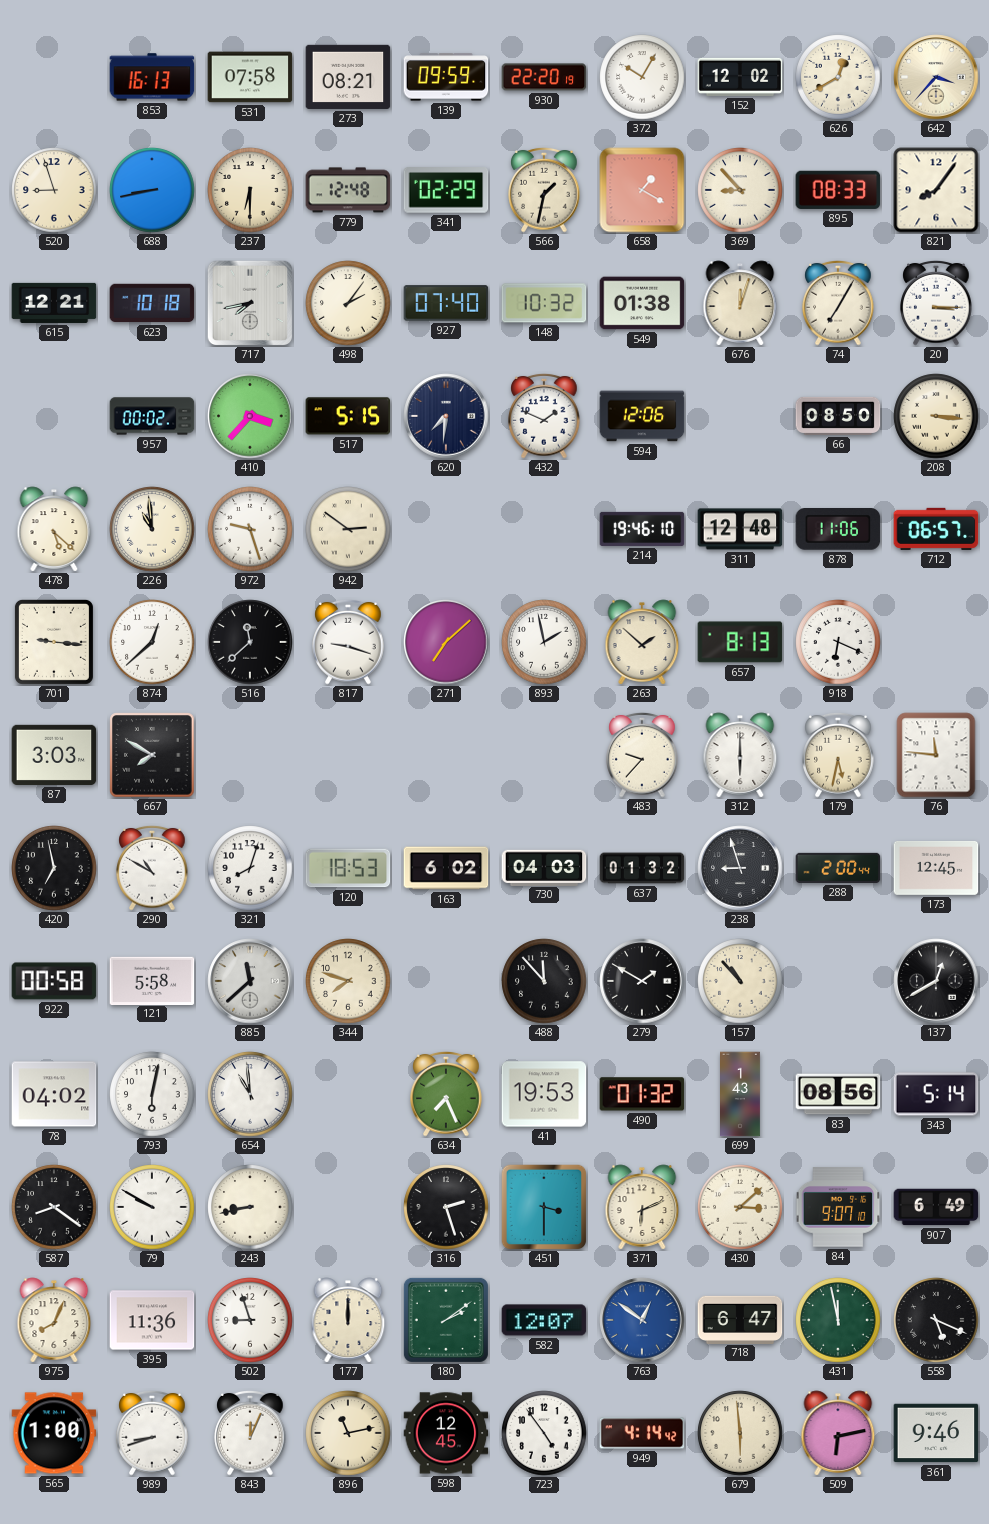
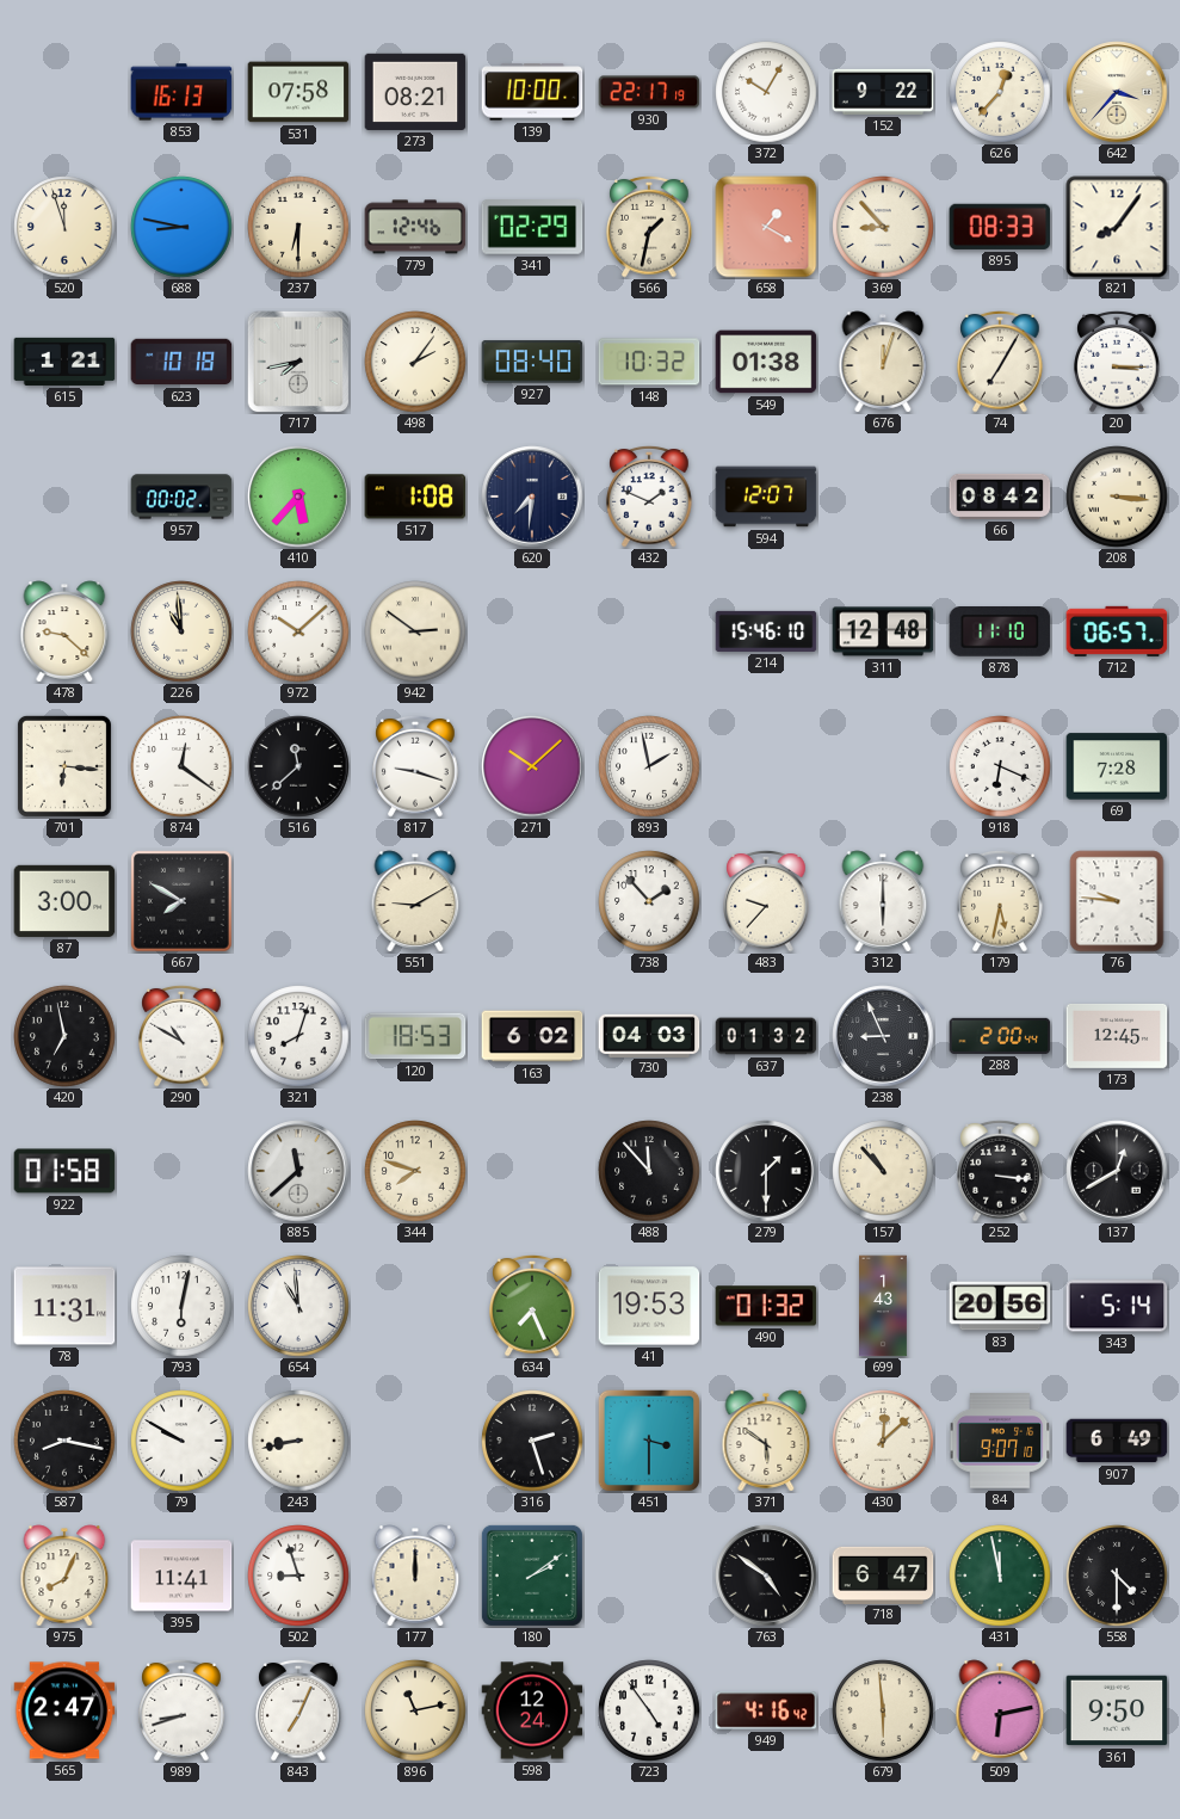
139: 09:59 -> 10:00
930: 22:20 -> 22:17
152: 12:02 -> 9:22
626: 12:40 -> 12:37
520: 8:57 -> 11:57
688: 8:43 -> 8:47
779: 12:48 -> 12:46
615: 12:21 -> 1:21
927: 07:40 -> 08:40
410: 3:37 -> 5:37
517: 5:15 -> 1:08
594: 12:06 -> 12:07
66: 08:50 -> 08:42
478: 5:22 -> 9:22
972: 9:27 -> 10:08
214: 19:46 -> 15:46
878: 11:06 -> 11:10
701: 9:16 -> 6:16
874: 12:38 -> 12:21
271: 7:08 -> 10:08
263: 1:52 -> none
657: 8:13 -> none
69: none -> 7:28
87: 3:03 -> 3:00
551: none -> 9:10
738: none -> 1:53
76: 11:46 -> 9:46
238: 8:57 -> 8:56
922: 00:58 -> 01:58
121: 5:58 -> none
279: 1:50 -> 1:30
252: none -> 3:16
78: 04:02 -> 11:31
83: 08:56 -> 20:56
587: 8:21 -> 8:17
371: 6:11 -> 5:51
430: 3:08 -> 12:08
395: 11:36 -> 11:41
582: 12:07 -> none
763: 12:51 -> 4:51
763 dial: blue -> black
558: 5:19 -> 4:30
565: 1:00 -> 2:47
843: 12:04 -> 7:04
598: 12:45 -> 12:24
949: 4:14 -> 4:16
361: 9:46 -> 9:50
